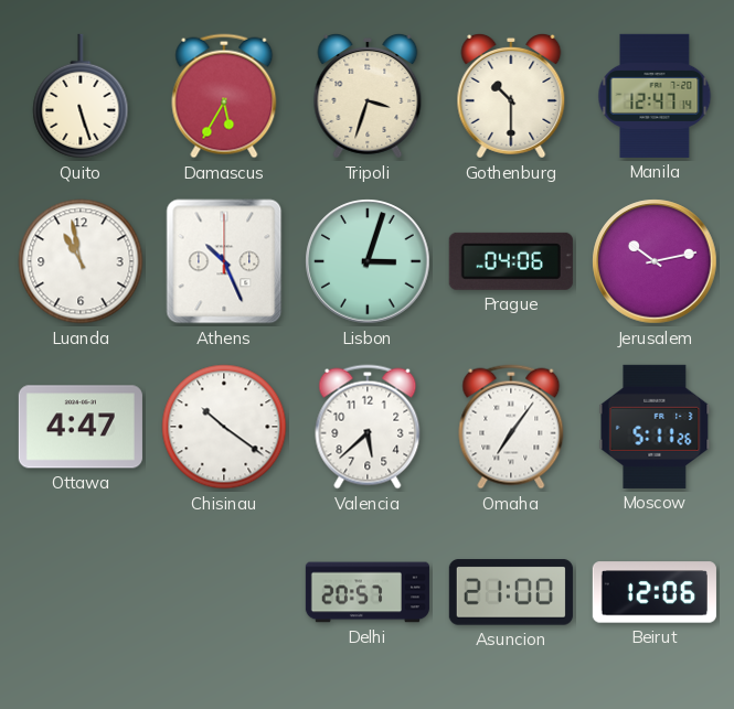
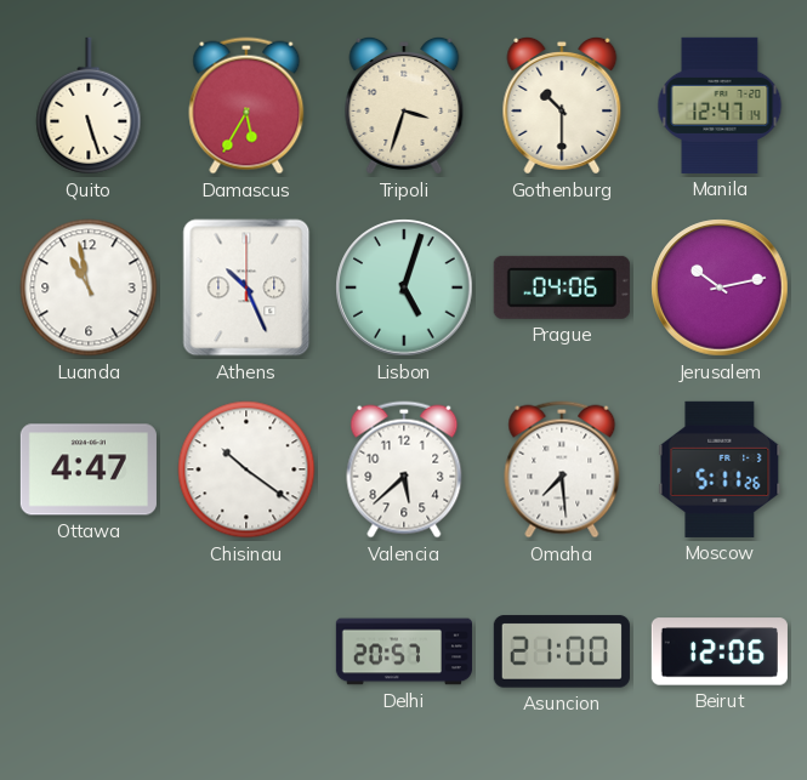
Lisbon: 3:03 -> 5:03
Omaha: 7:06 -> 7:29
